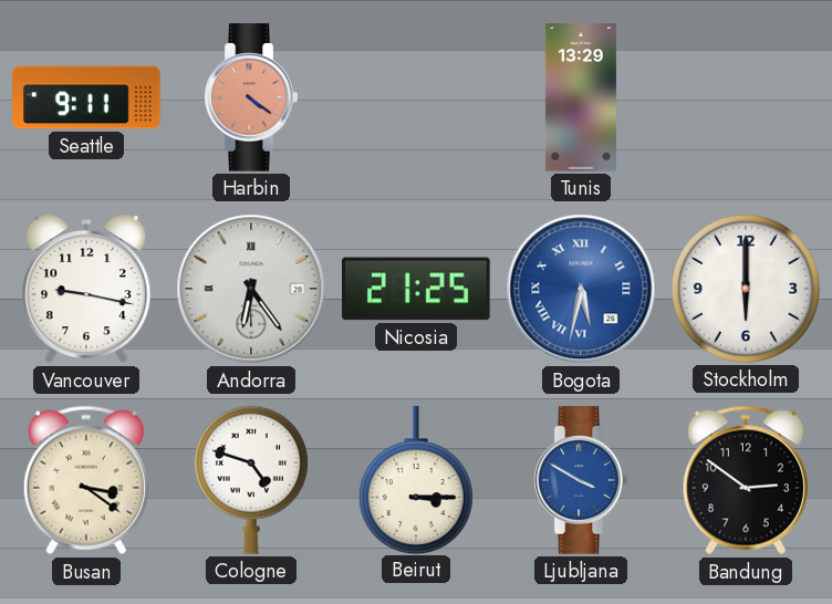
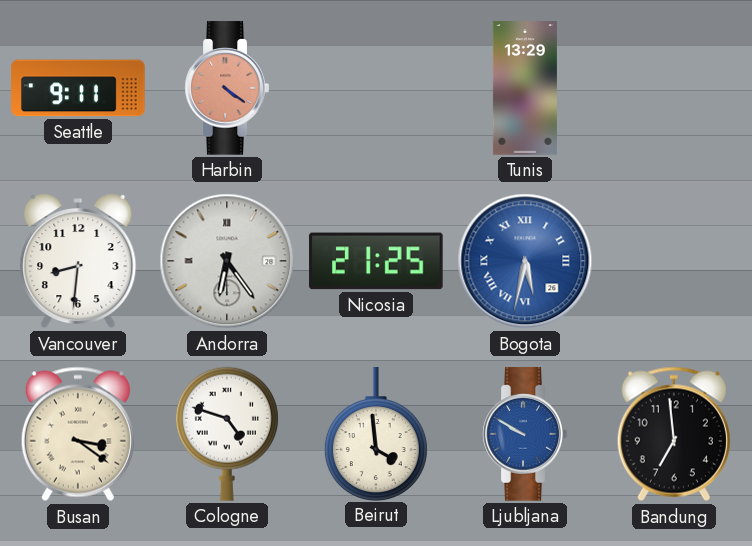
Vancouver: 9:17 -> 8:31
Stockholm: 6:00 -> none
Beirut: 3:15 -> 3:59
Ljubljana: 3:50 -> 9:50
Bandung: 2:51 -> 6:59
